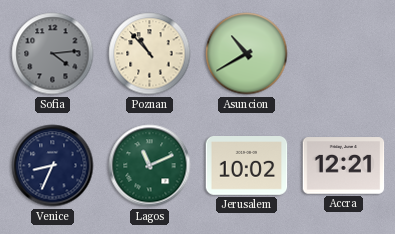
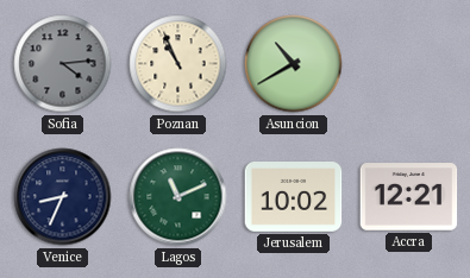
Poznan: 10:53 -> 10:56
